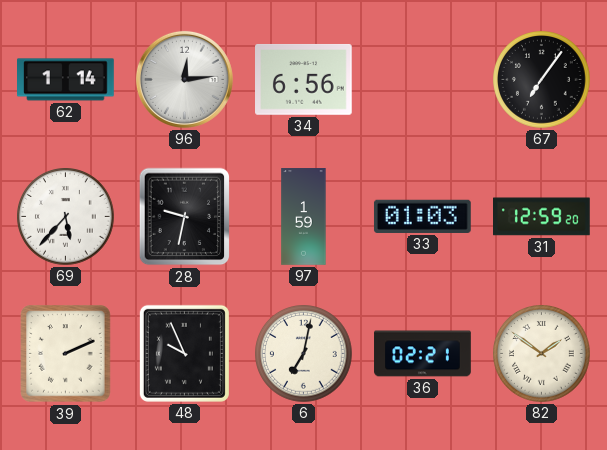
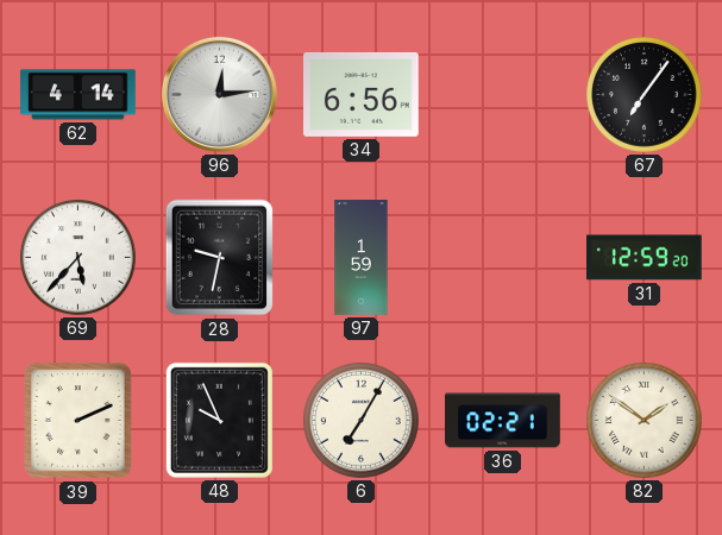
62: 1:14 -> 4:14
33: 01:03 -> none
6: 7:02 -> 7:05
